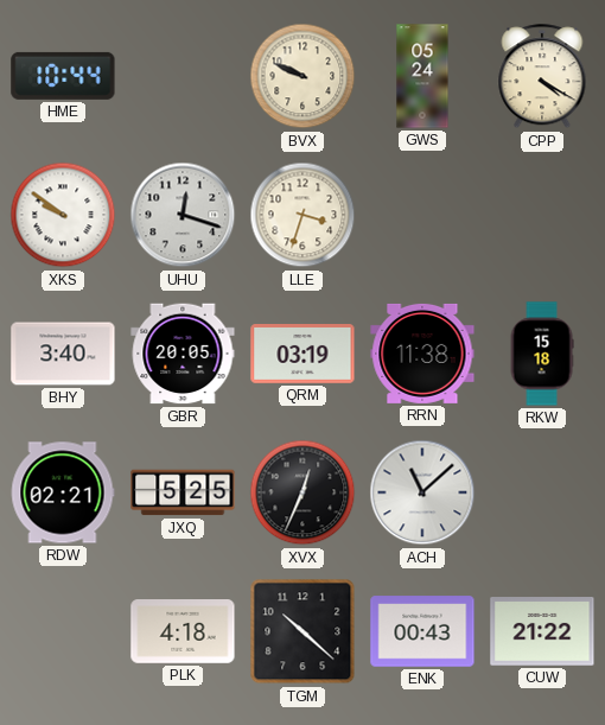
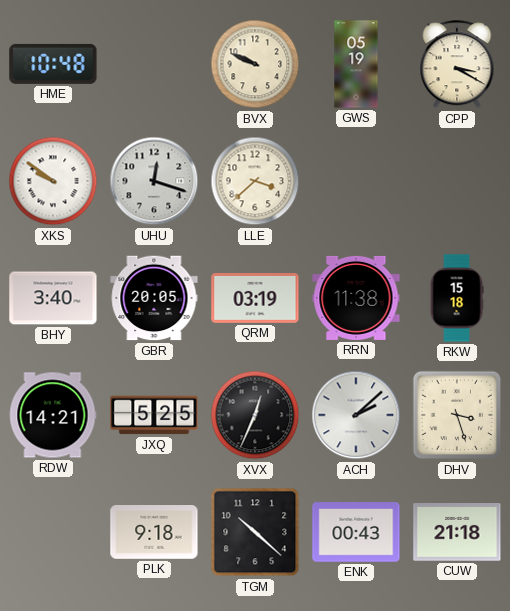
HME: 10:44 -> 10:48
GWS: 05:24 -> 05:19
CPP: 4:20 -> 3:20
LLE: 3:33 -> 3:38
RDW: 02:21 -> 14:21
ACH: 11:08 -> 2:08
DHV: none -> 3:27
PLK: 4:18 -> 9:18
CUW: 21:22 -> 21:18
